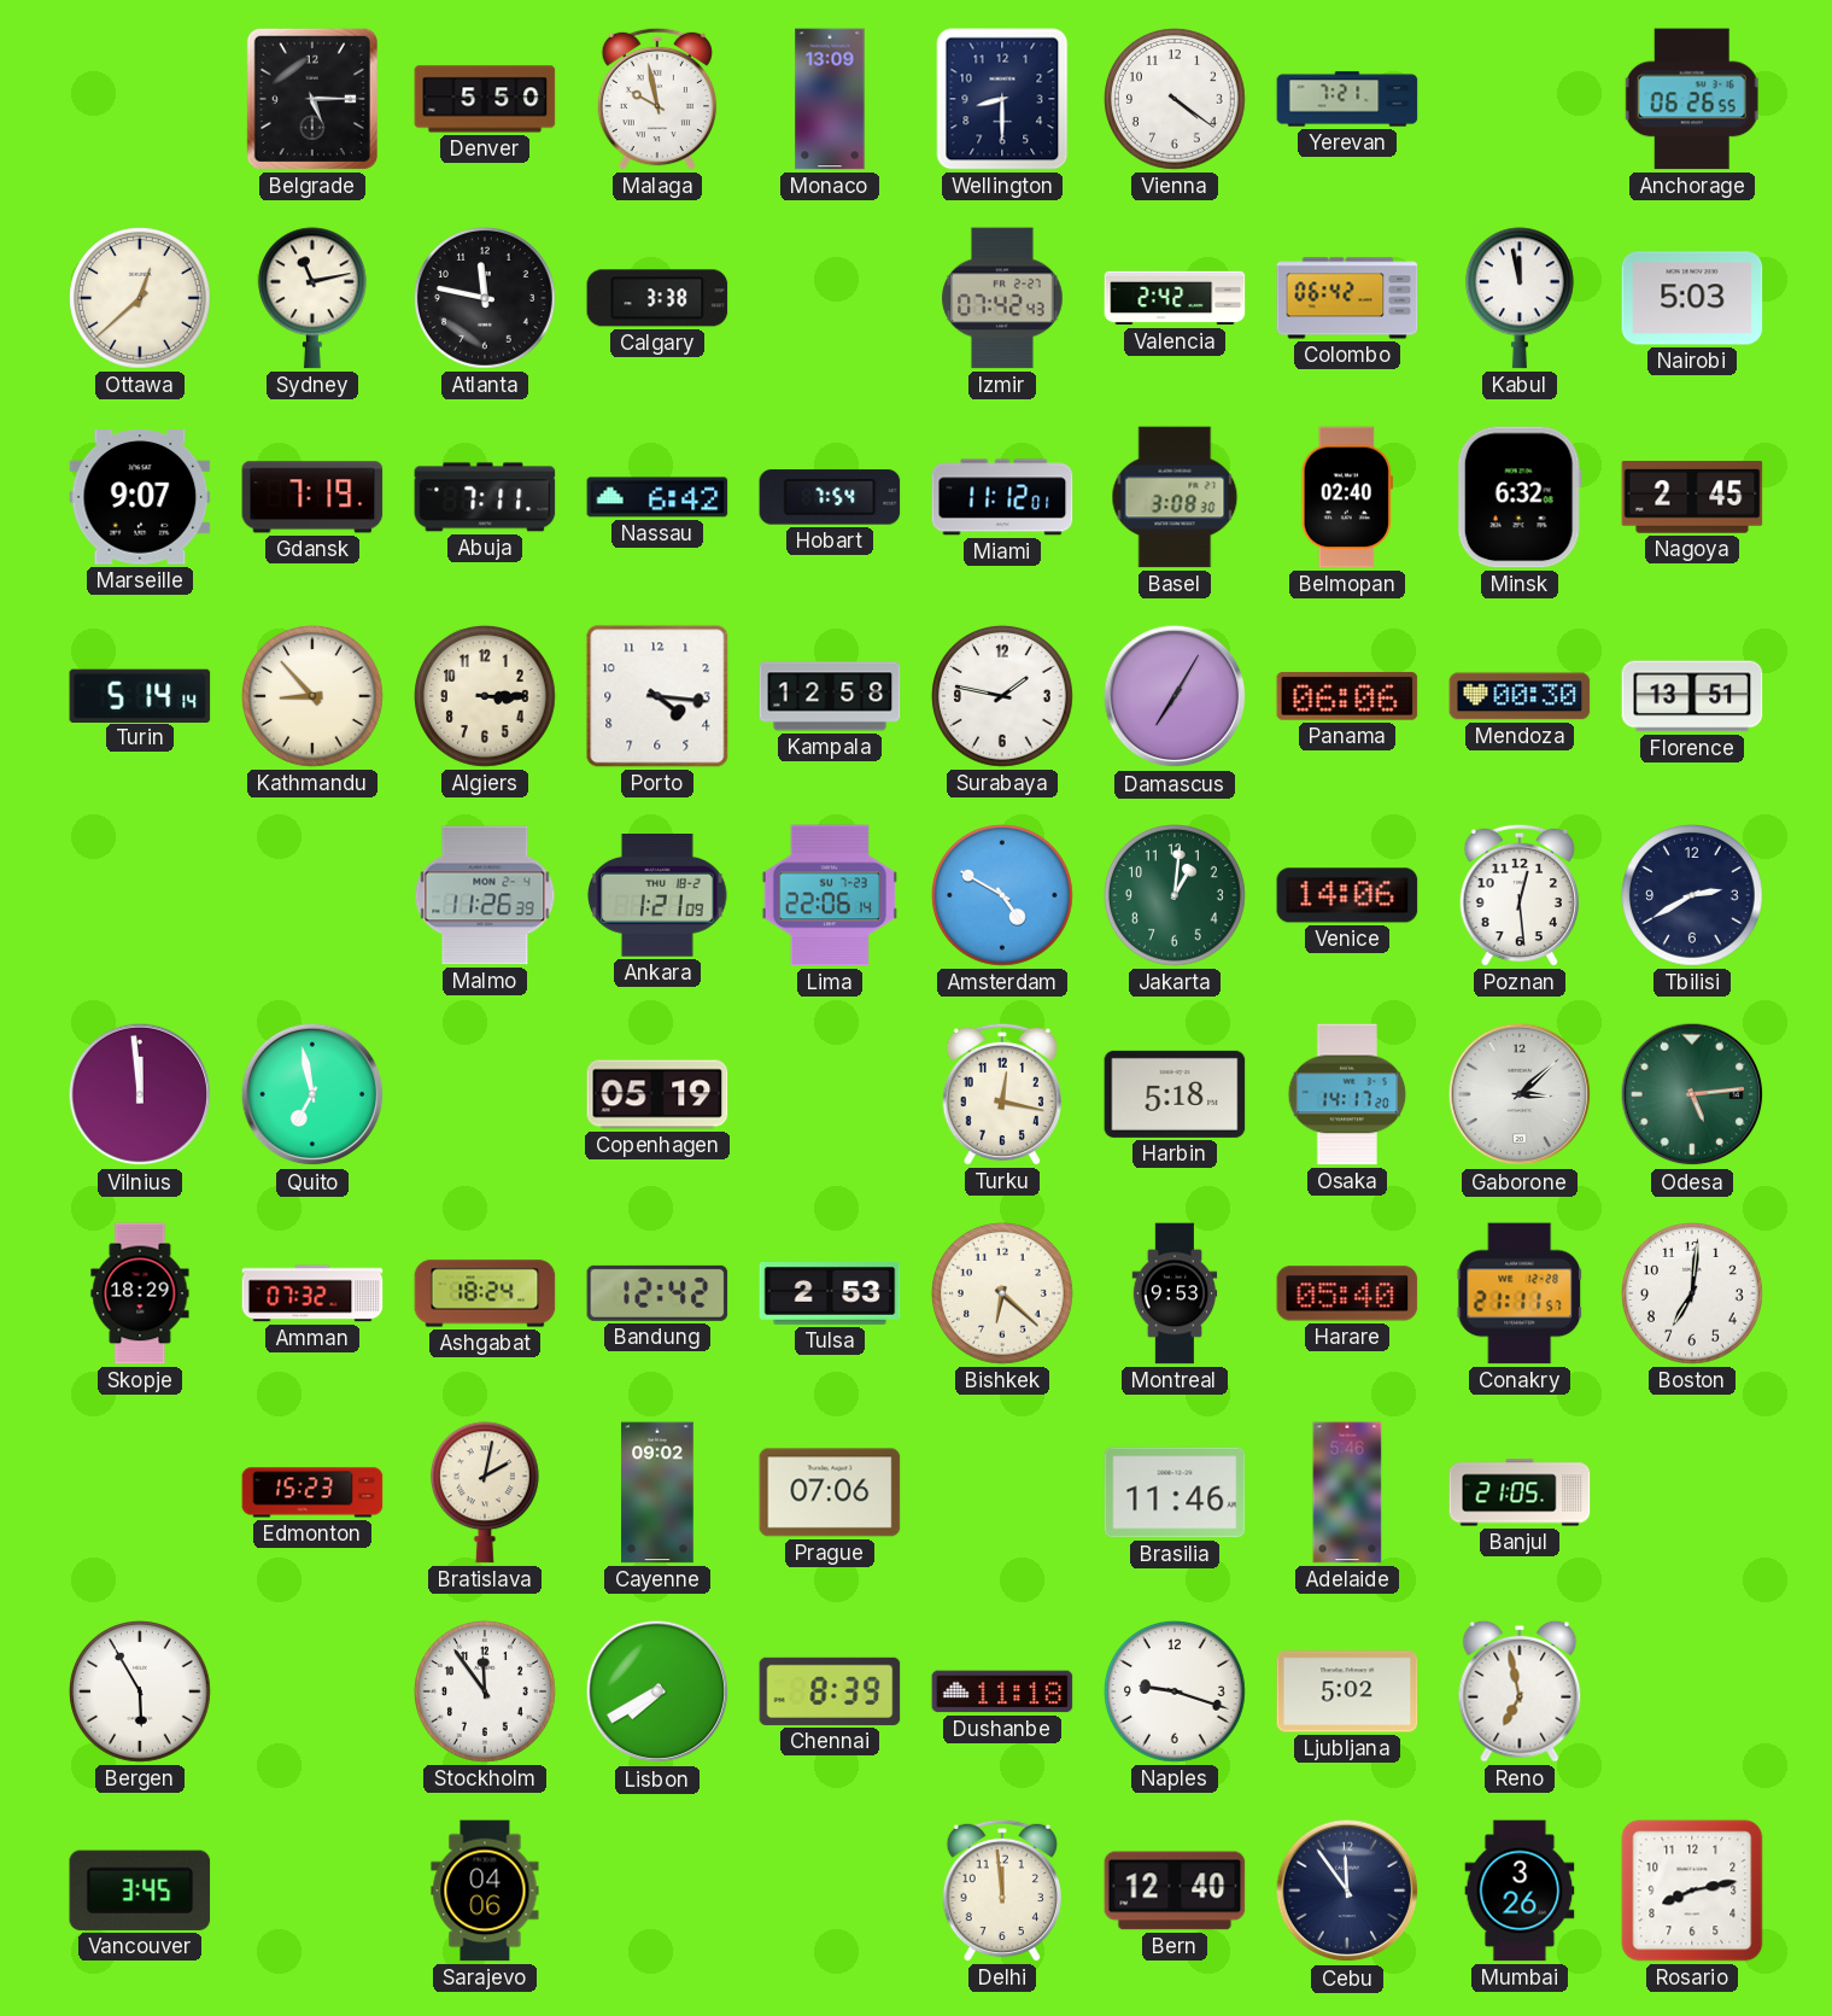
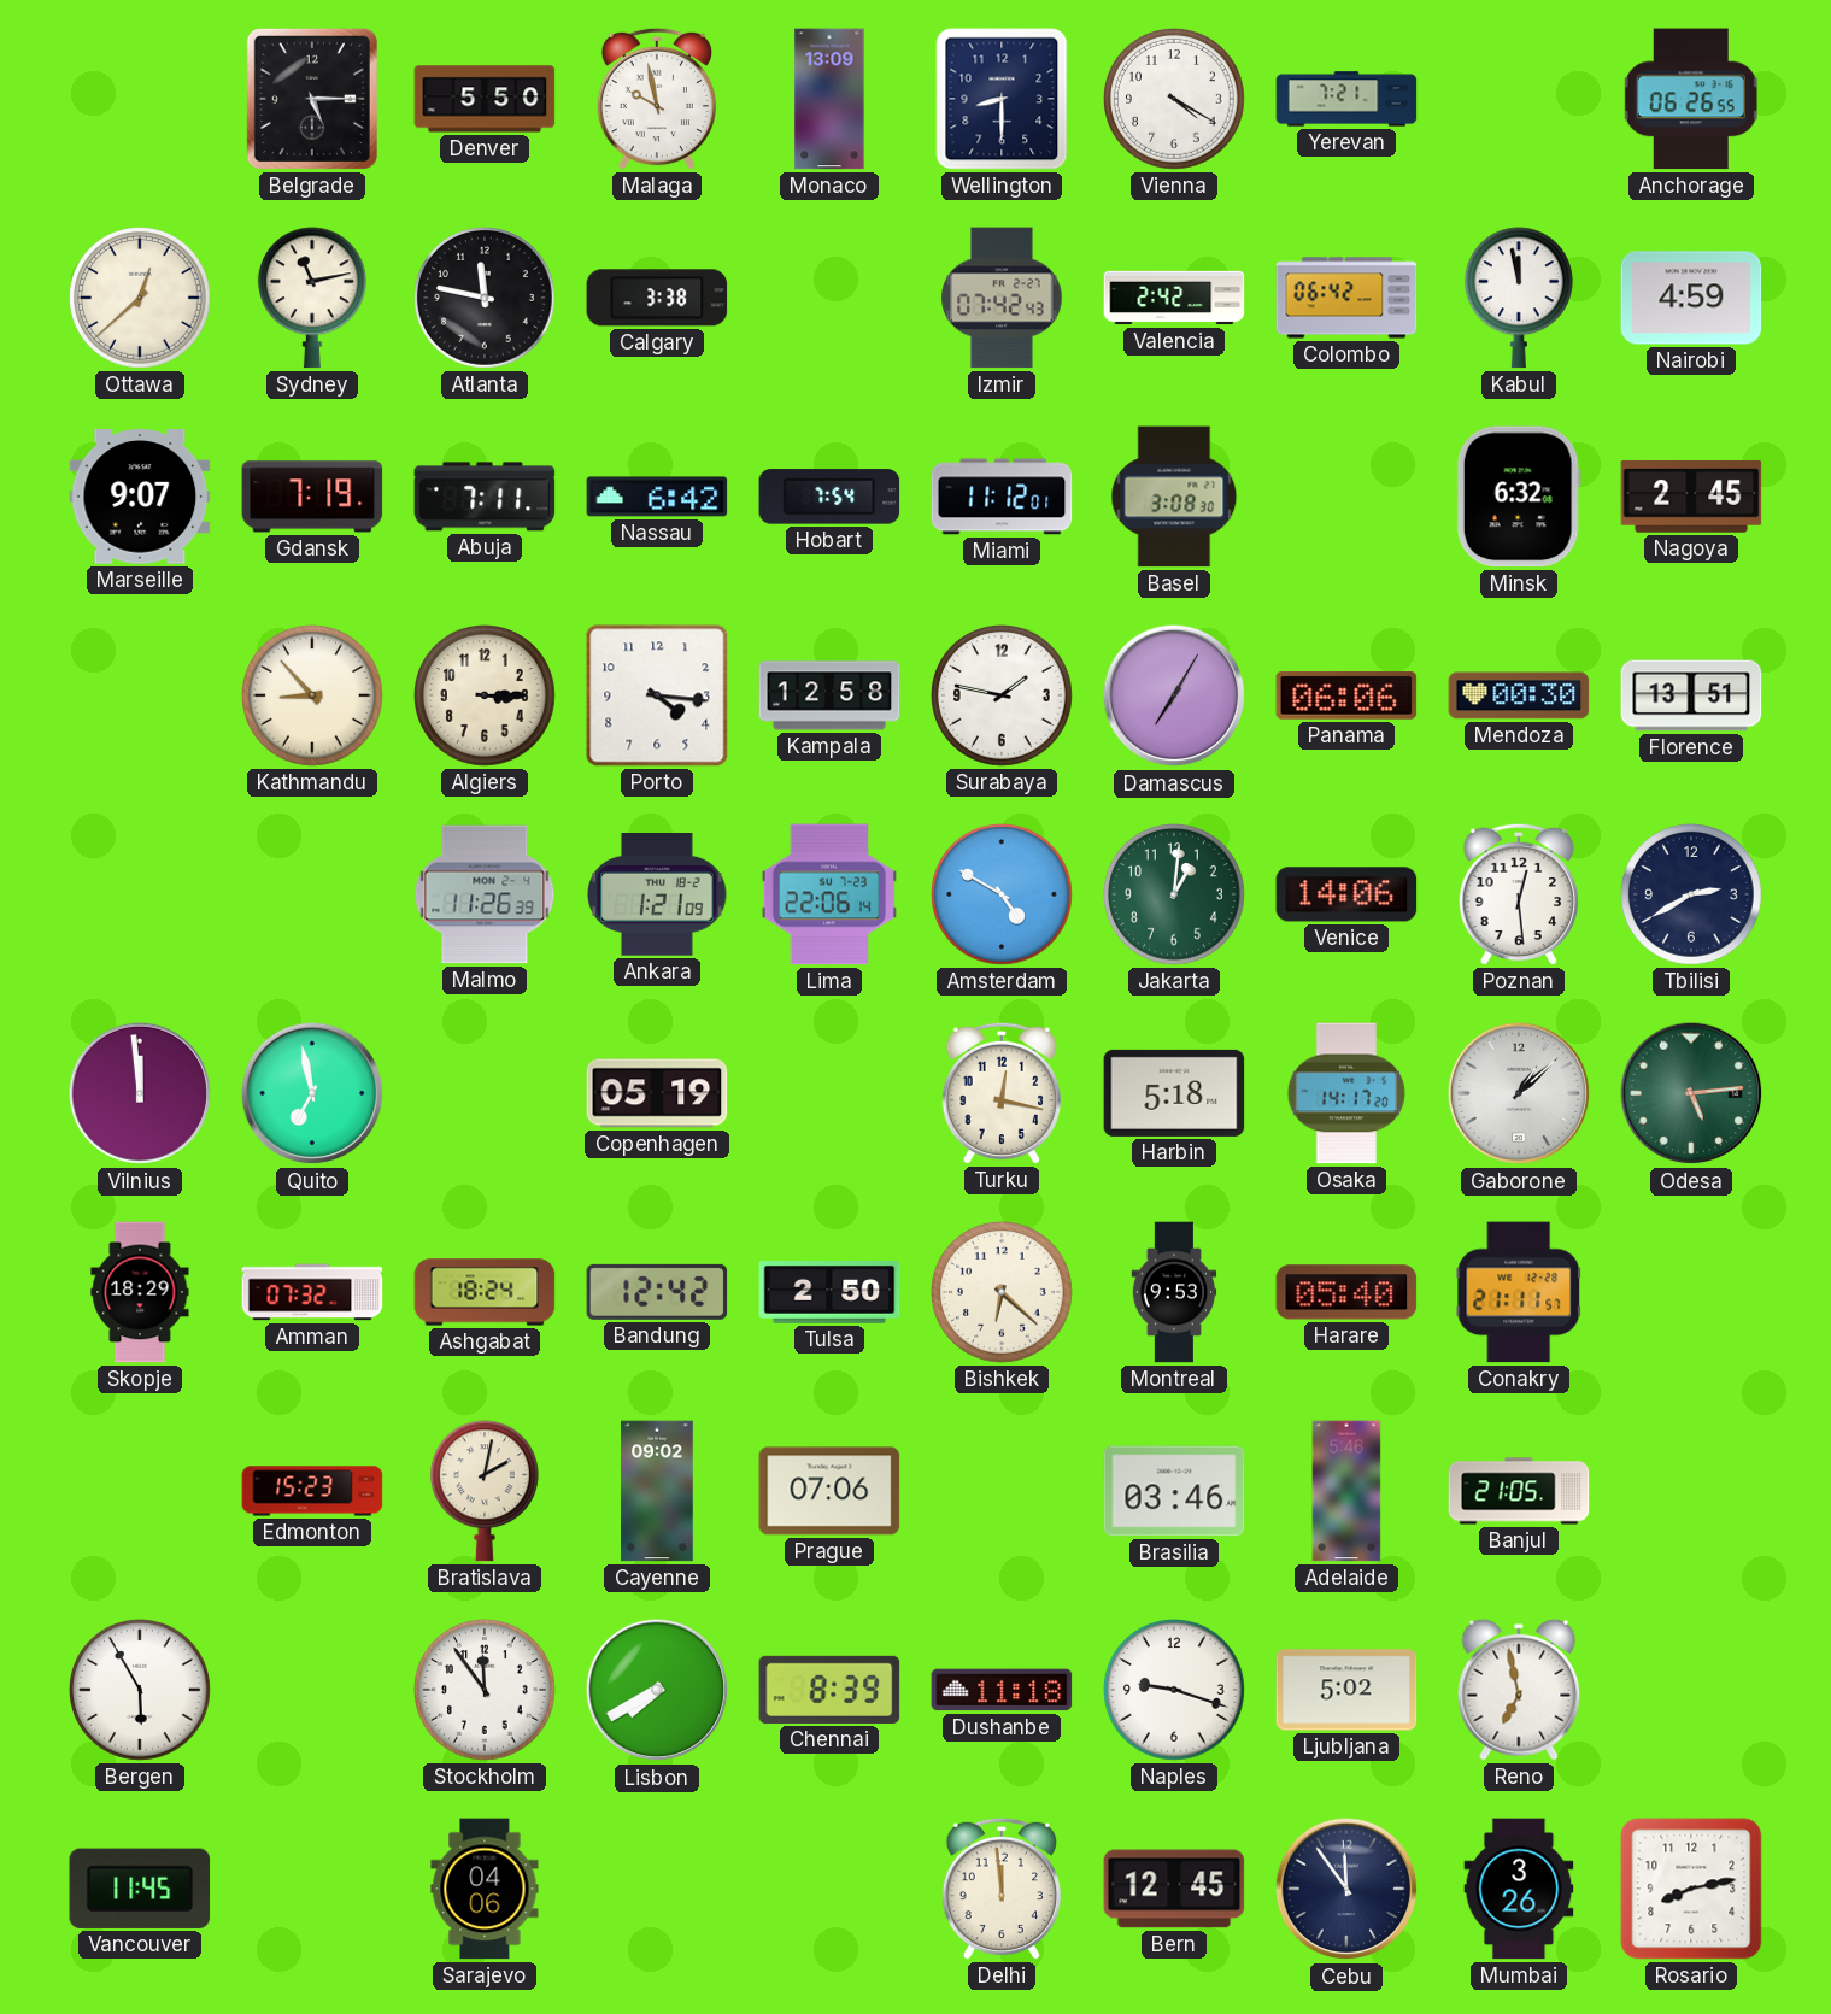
Vienna: 4:21 -> 4:20
Nairobi: 5:03 -> 4:59
Belmopan: 02:40 -> none
Turin: 5:14 -> none
Gaborone: 3:08 -> 1:08
Tulsa: 2:53 -> 2:50
Boston: 7:01 -> none
Brasilia: 11:46 -> 03:46
Vancouver: 3:45 -> 11:45
Bern: 12:40 -> 12:45
